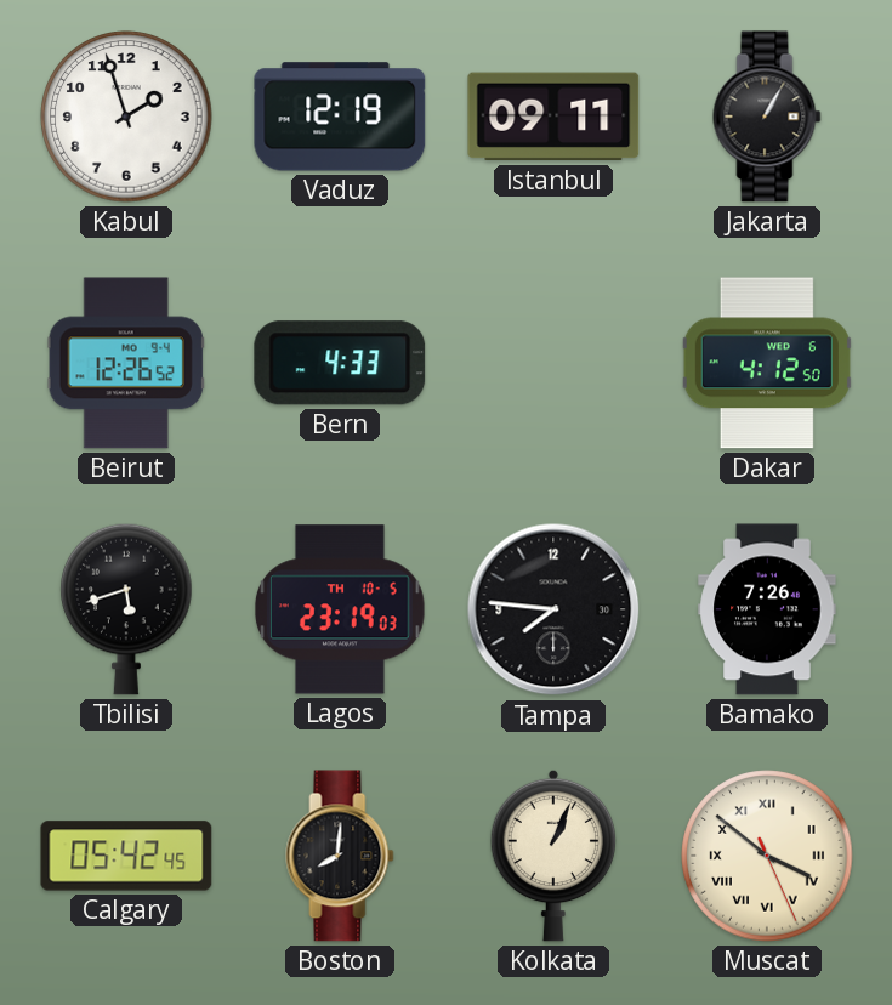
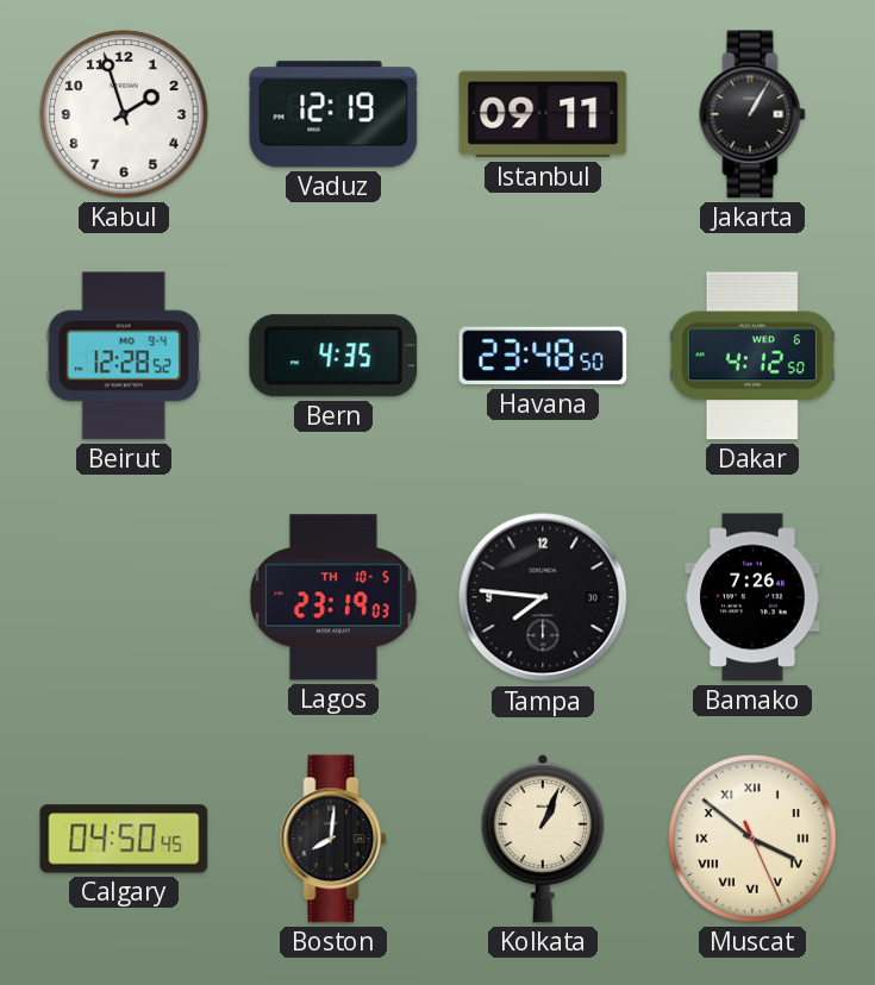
Beirut: 12:26 -> 12:28
Bern: 4:33 -> 4:35
Havana: none -> 23:48
Tbilisi: 5:42 -> none
Calgary: 05:42 -> 04:50
